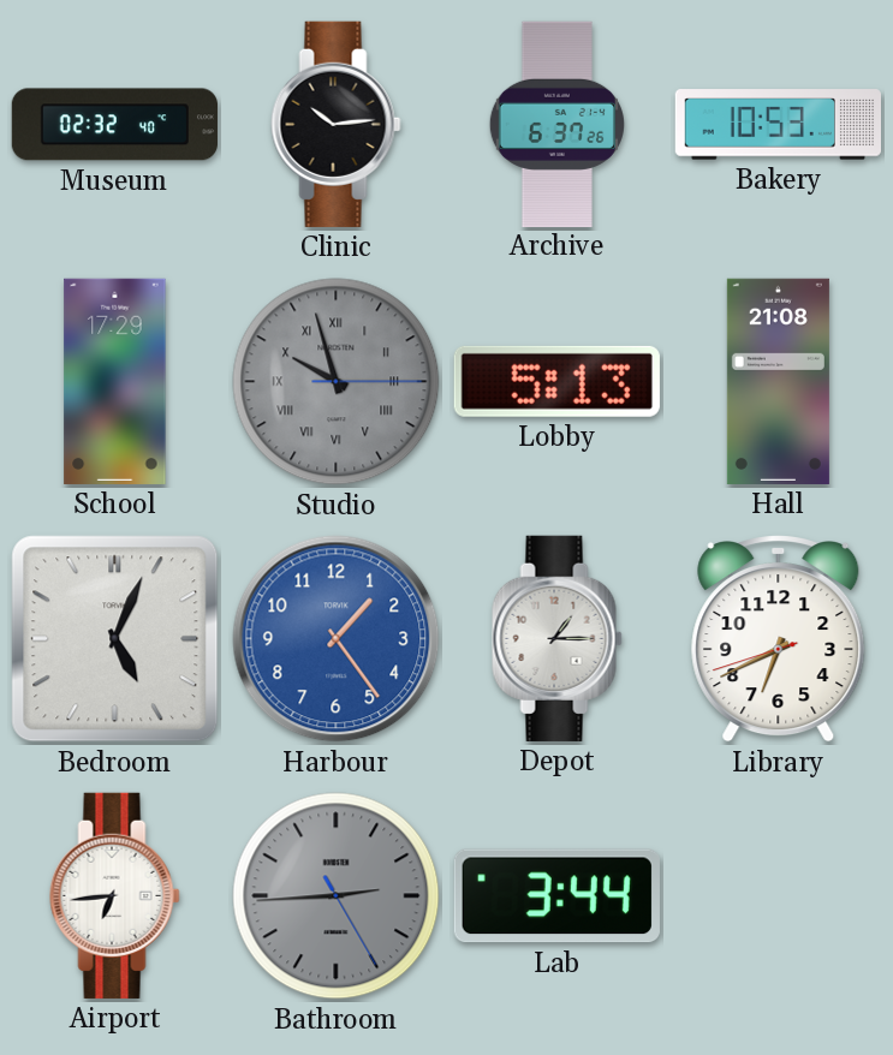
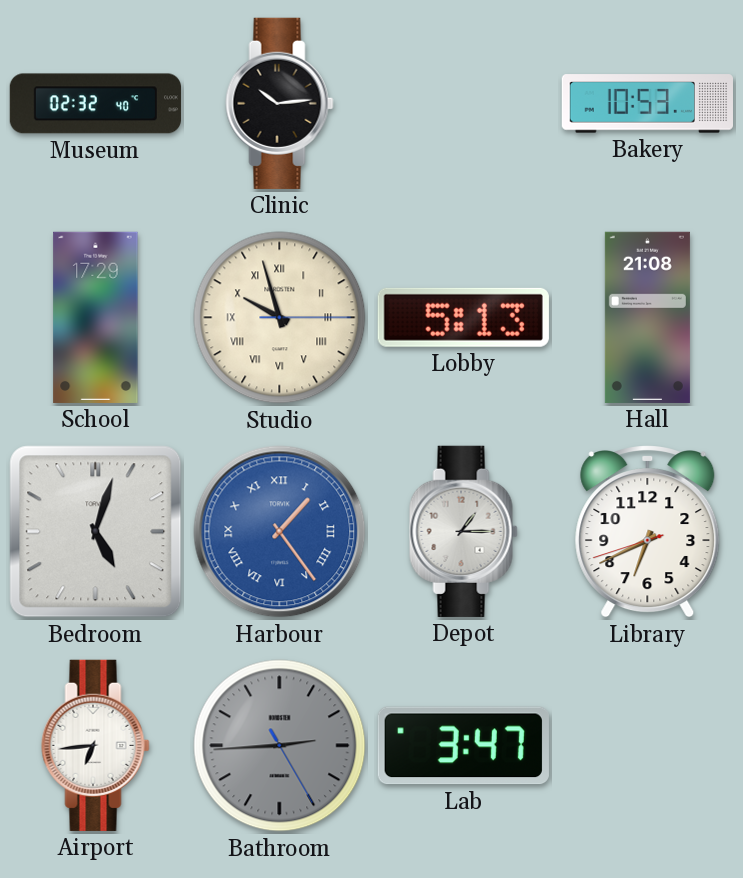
Archive: 6:37 -> none
Studio dial: grey -> cream
Bedroom: 5:04 -> 5:03
Harbour numerals: Arabic -> Roman
Lab: 3:44 -> 3:47
